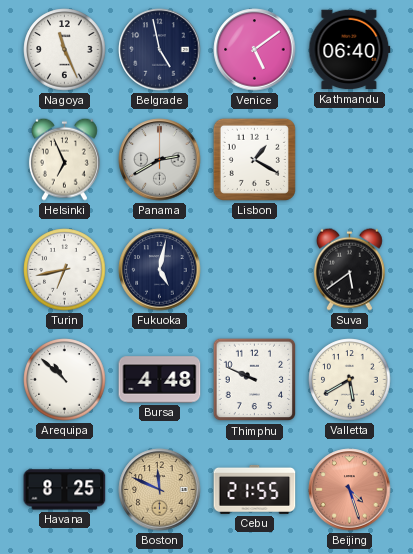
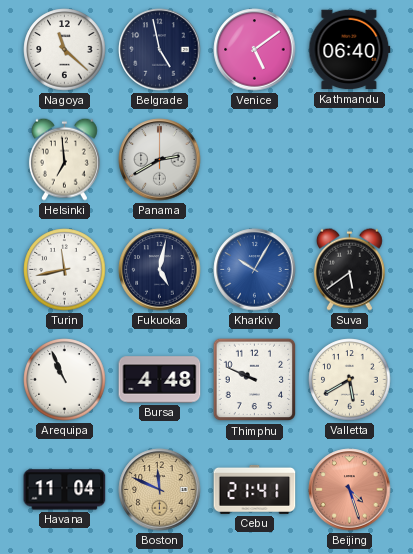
Nagoya: 11:26 -> 11:22
Helsinki: 6:56 -> 6:59
Lisbon: 1:20 -> none
Turin: 6:43 -> 11:43
Kharkiv: none -> 10:05
Arequipa: 10:52 -> 10:56
Havana: 8:25 -> 11:04
Cebu: 21:55 -> 21:41
